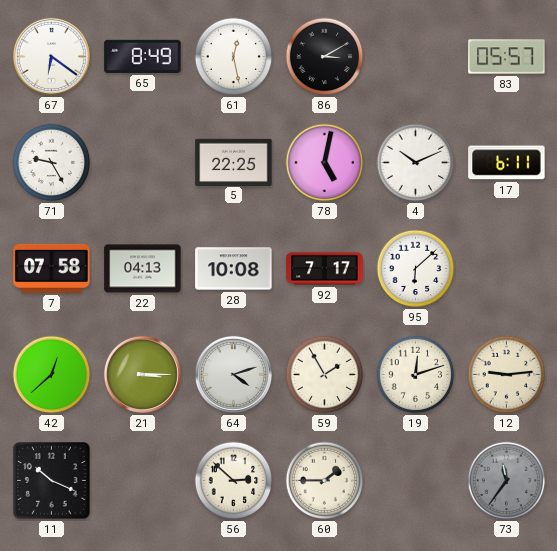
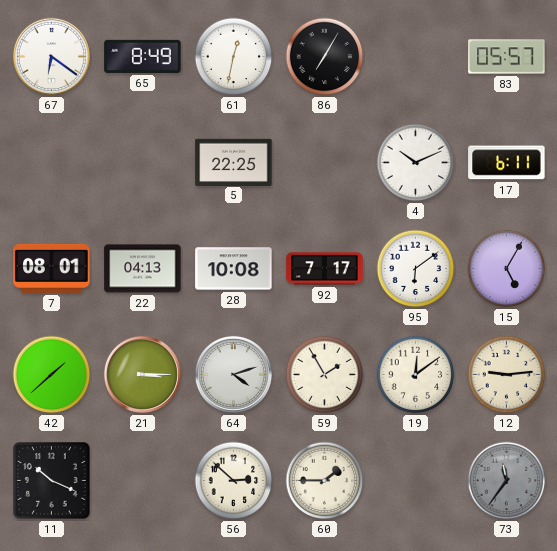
61: 12:28 -> 12:32
86: 3:10 -> 7:05
71: 9:25 -> none
78: 5:02 -> none
7: 07:58 -> 08:01
95: 6:08 -> 6:09
15: none -> 5:05
42: 12:38 -> 1:38
19: 12:12 -> 12:09
